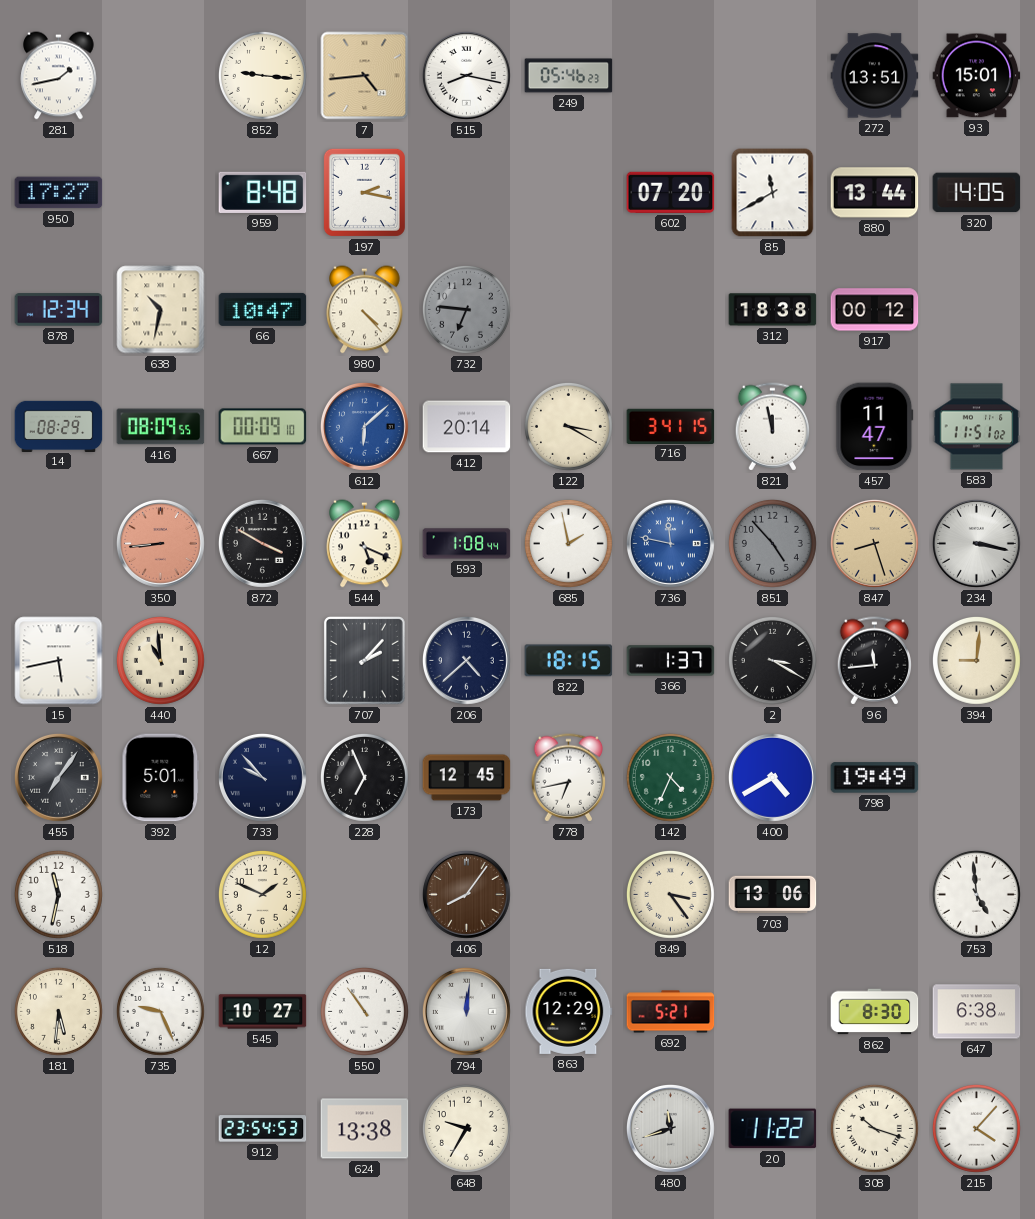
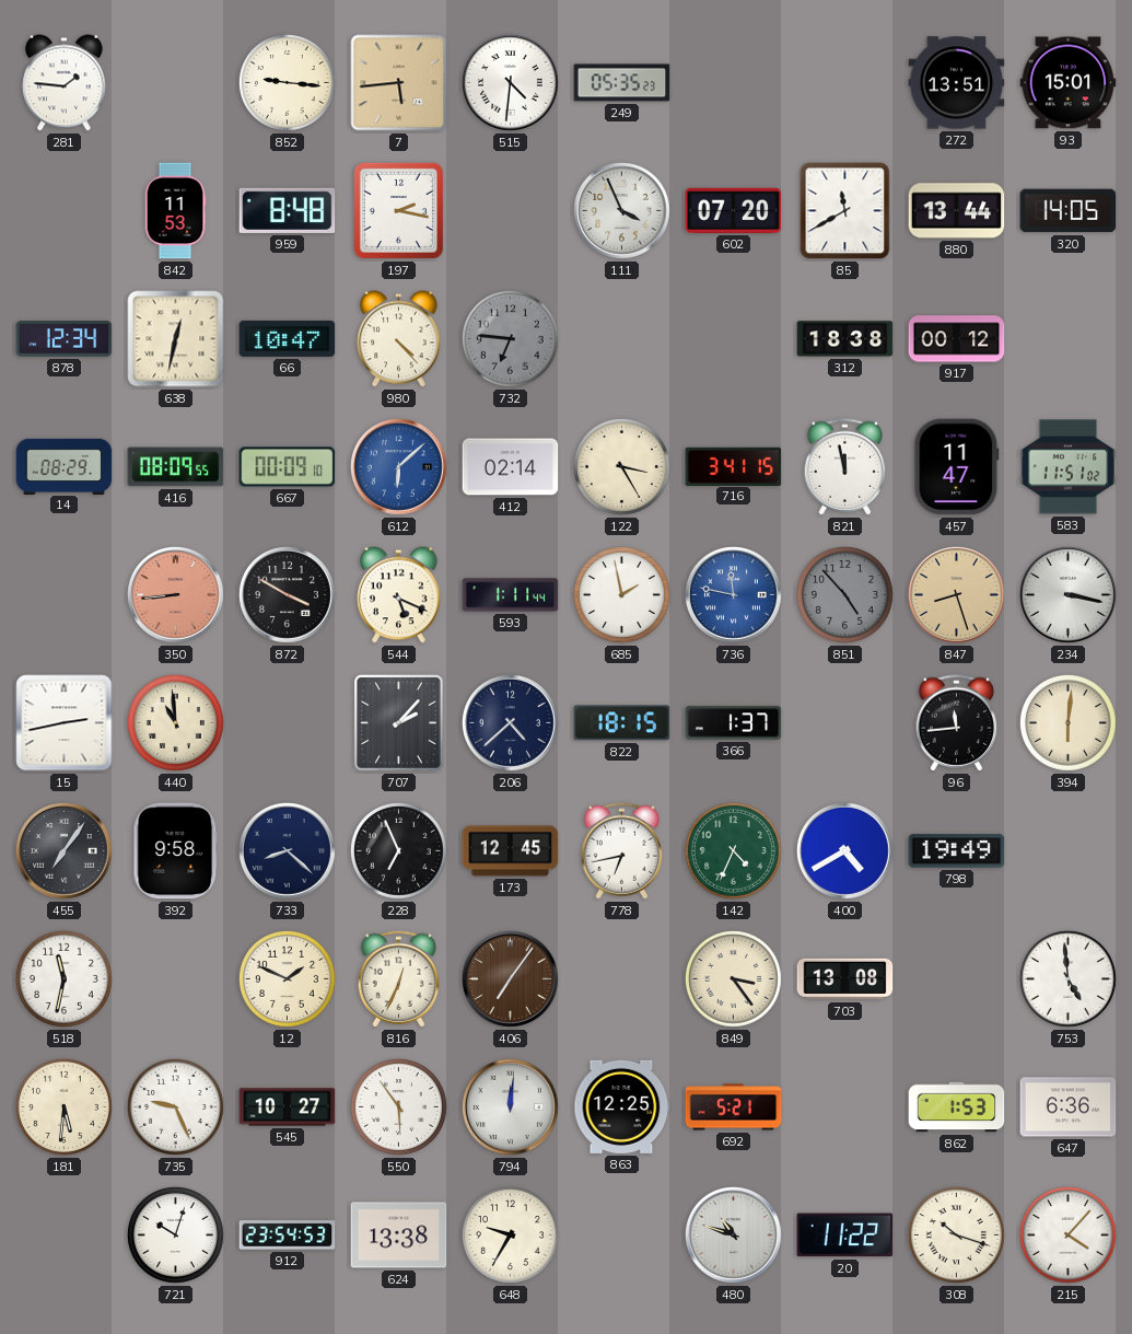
281: 1:43 -> 1:46
7: 4:44 -> 5:44
515: 8:17 -> 4:31
249: 05:46 -> 05:35
950: 17:27 -> none
842: none -> 11:53
111: none -> 3:56
638: 10:32 -> 12:32
412: 20:14 -> 02:14
122: 3:20 -> 3:25
593: 1:08 -> 1:11
15: 5:43 -> 2:43
2: 3:20 -> none
394: 9:01 -> 6:01
392: 5:01 -> 9:58
733: 9:53 -> 8:22
816: none -> 12:34
406: 8:06 -> 7:06
703: 13:06 -> 13:08
550: 10:54 -> 5:54
863: 12:29 -> 12:25
862: 8:30 -> 1:53
647: 6:38 -> 6:36
721: none -> 10:03
480: 11:42 -> 10:48
